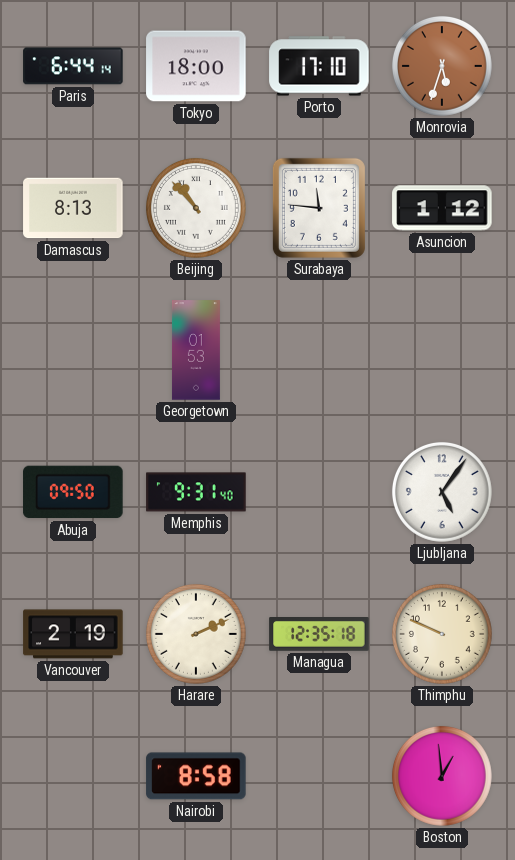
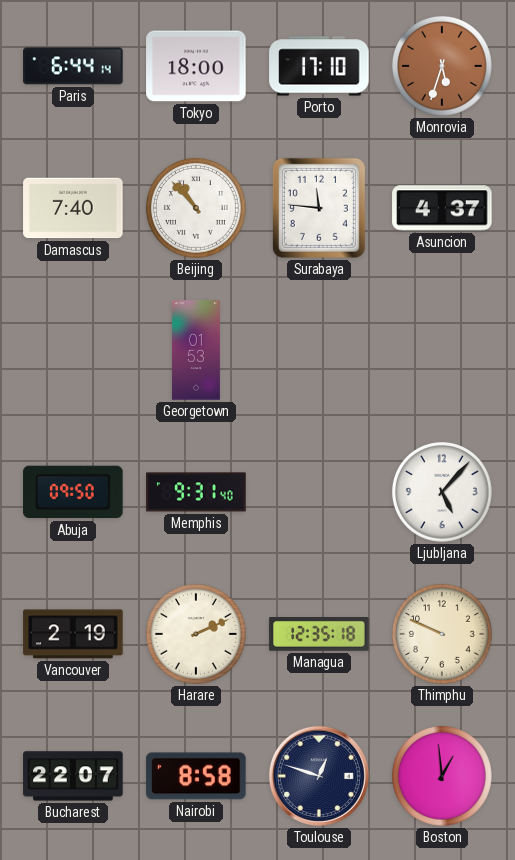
Damascus: 8:13 -> 7:40
Asuncion: 1:12 -> 4:37
Ljubljana: 5:06 -> 5:07
Bucharest: none -> 22:07
Toulouse: none -> 12:48
